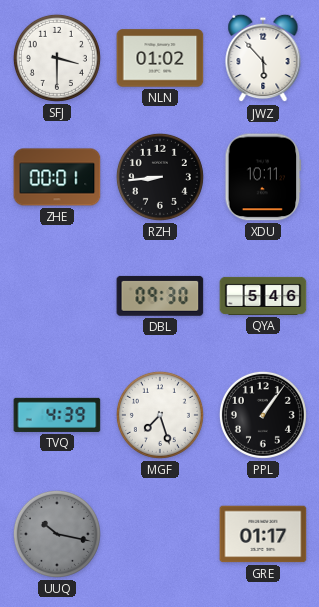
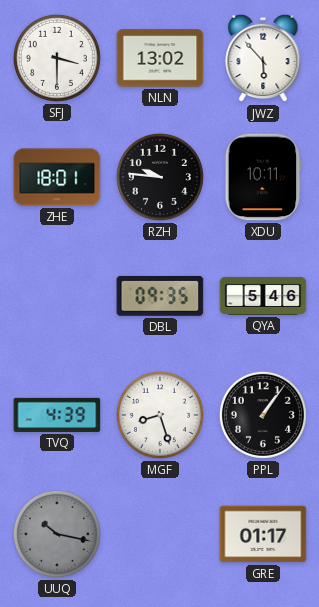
NLN: 01:02 -> 13:02
ZHE: 00:01 -> 18:01
RZH: 8:44 -> 9:46
DBL: 09:30 -> 09:35
MGF: 7:27 -> 8:27
